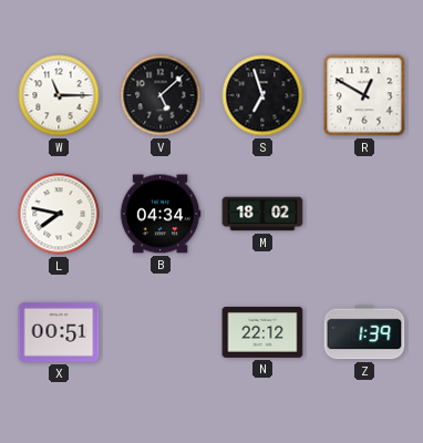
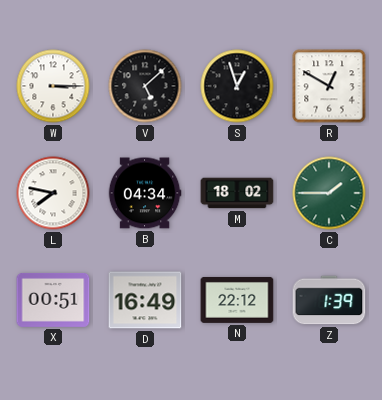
W: 11:15 -> 3:15
S: 6:57 -> 12:57
C: none -> 1:45
D: none -> 16:49
